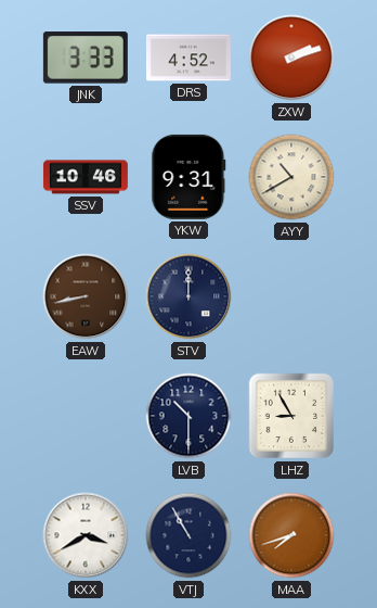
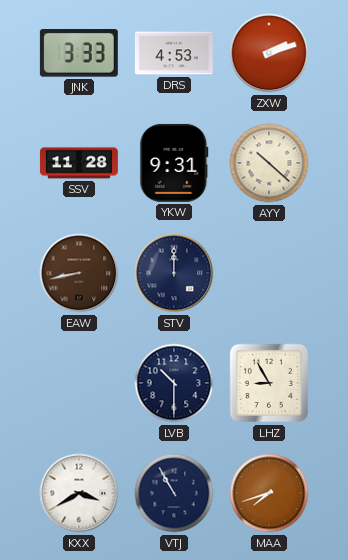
DRS: 4:52 -> 4:53
SSV: 10:46 -> 11:28
AYY: 10:40 -> 10:22
